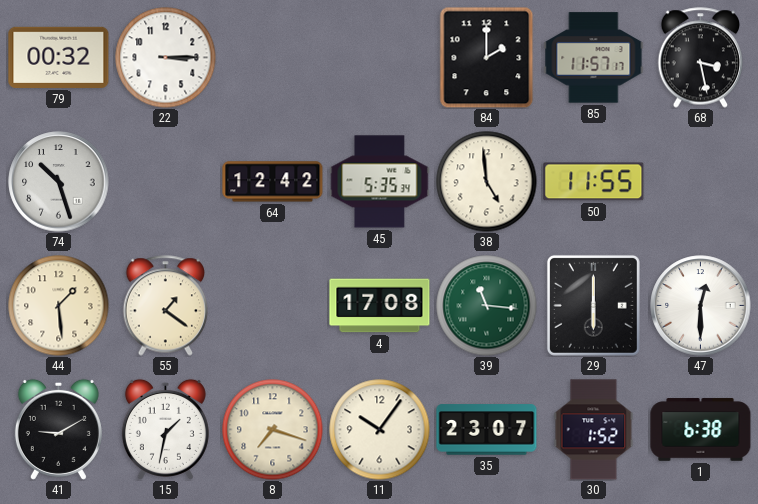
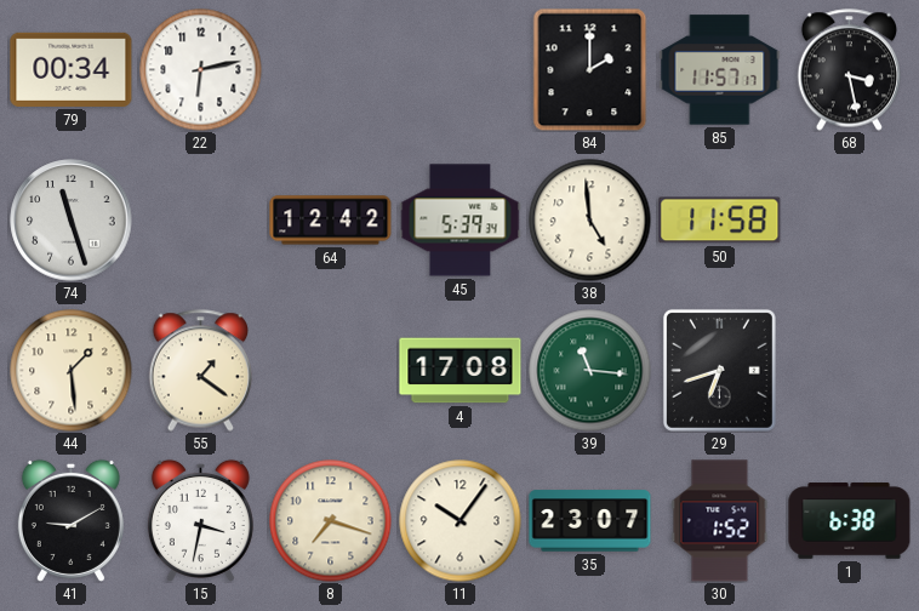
79: 00:32 -> 00:34
22: 3:15 -> 6:13
74: 10:27 -> 11:27
45: 5:35 -> 5:39
50: 11:55 -> 11:58
29: 6:00 -> 6:42
47: 12:30 -> none
15: 1:32 -> 3:32
